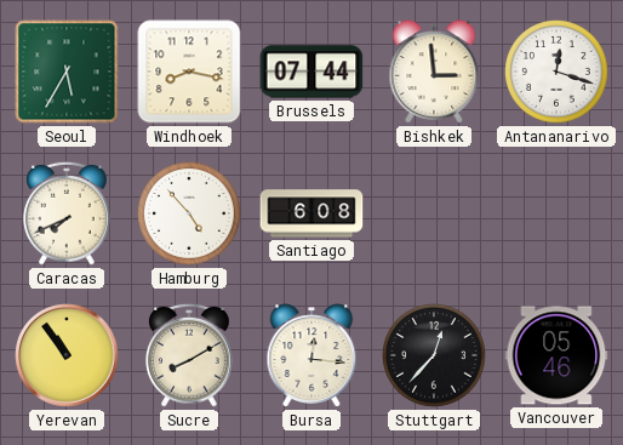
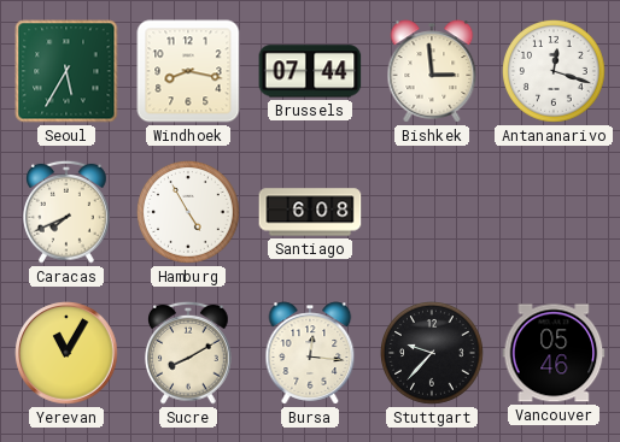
Hamburg: 4:53 -> 4:55
Yerevan: 10:54 -> 11:05
Stuttgart: 12:37 -> 9:37
